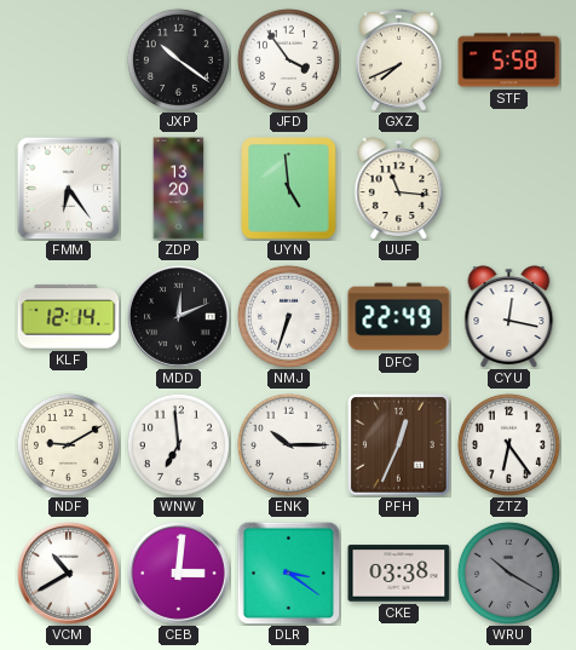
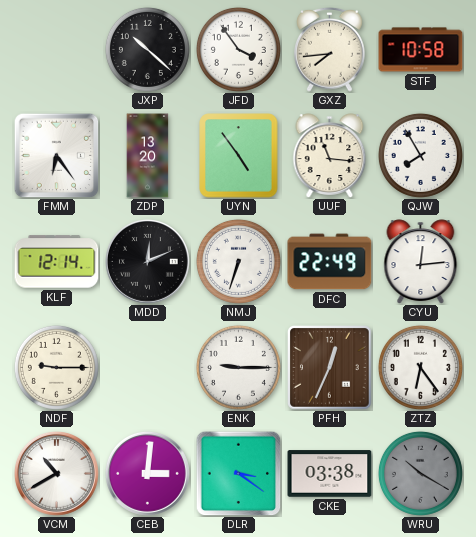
JXP: 10:21 -> 10:22
GXZ: 7:41 -> 7:44
STF: 5:58 -> 10:58
UYN: 4:59 -> 4:54
QJW: none -> 7:55
CYU: 12:17 -> 12:14
NDF: 9:10 -> 9:15
WNW: 6:59 -> none
ENK: 10:15 -> 9:15
